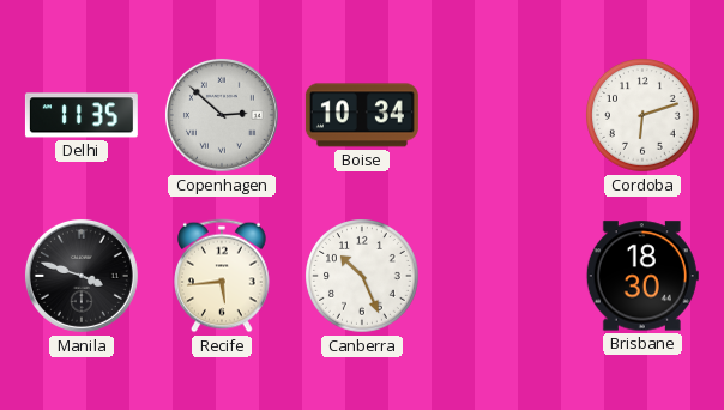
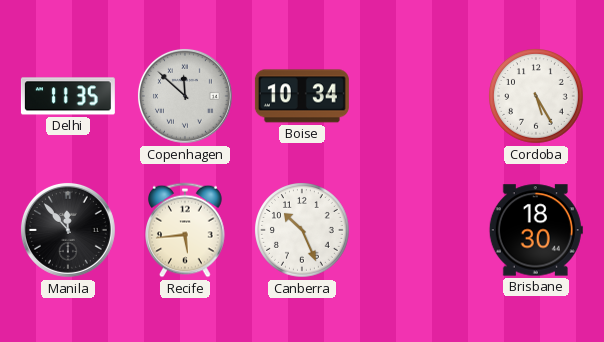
Copenhagen: 2:52 -> 11:52
Cordoba: 6:12 -> 5:25
Manila: 3:48 -> 11:53
